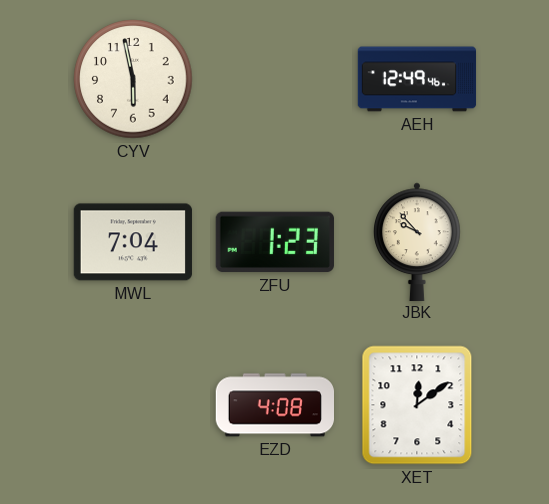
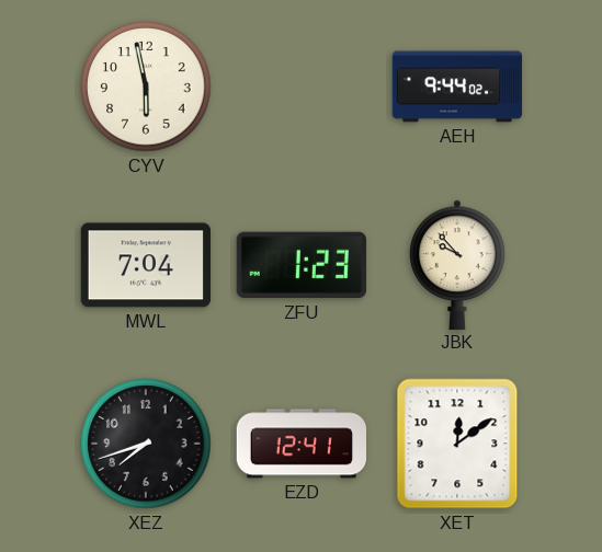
AEH: 12:49 -> 9:44
XEZ: none -> 7:42
EZD: 4:08 -> 12:41
